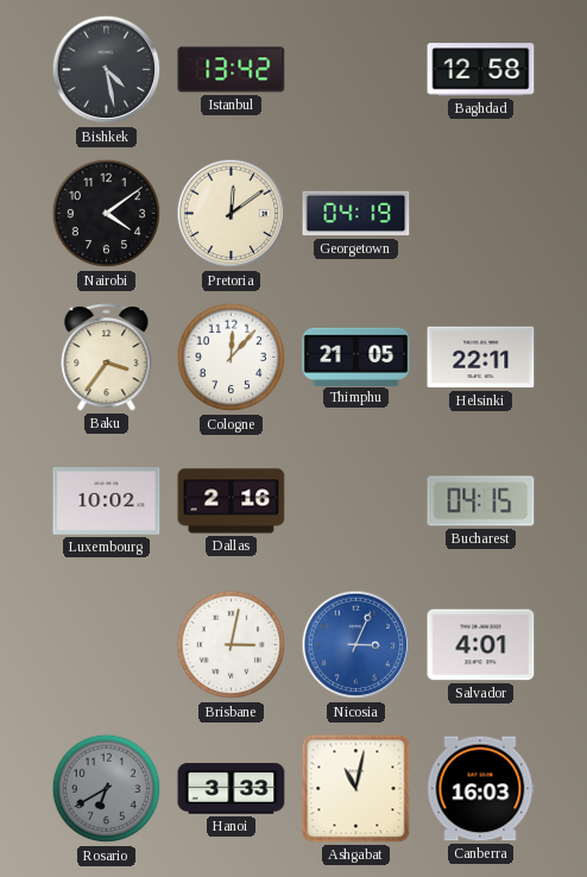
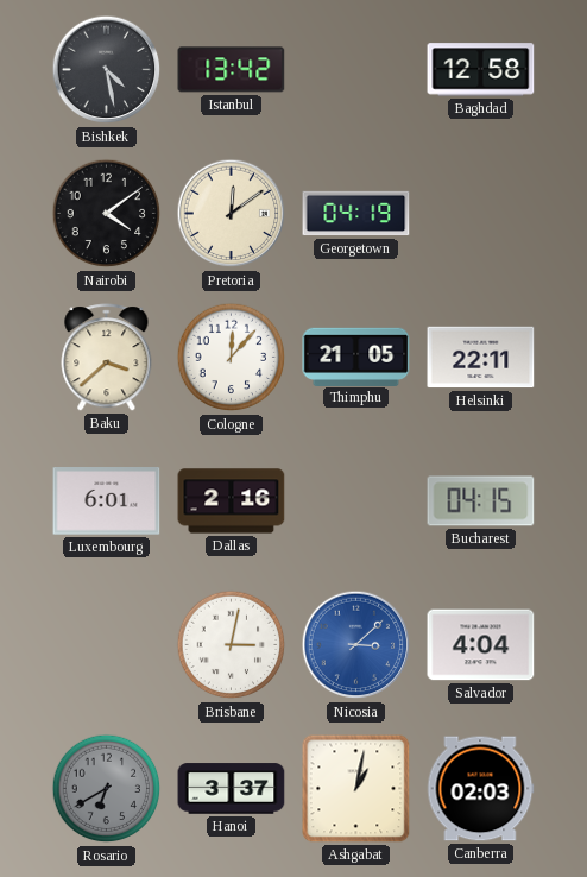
Baku: 3:36 -> 3:38
Luxembourg: 10:02 -> 6:01
Nicosia: 3:04 -> 3:08
Salvador: 4:01 -> 4:04
Hanoi: 3:33 -> 3:37
Ashgabat: 11:02 -> 1:02
Canberra: 16:03 -> 02:03
